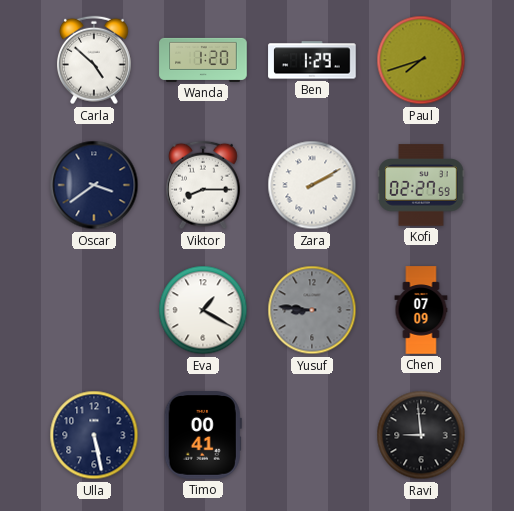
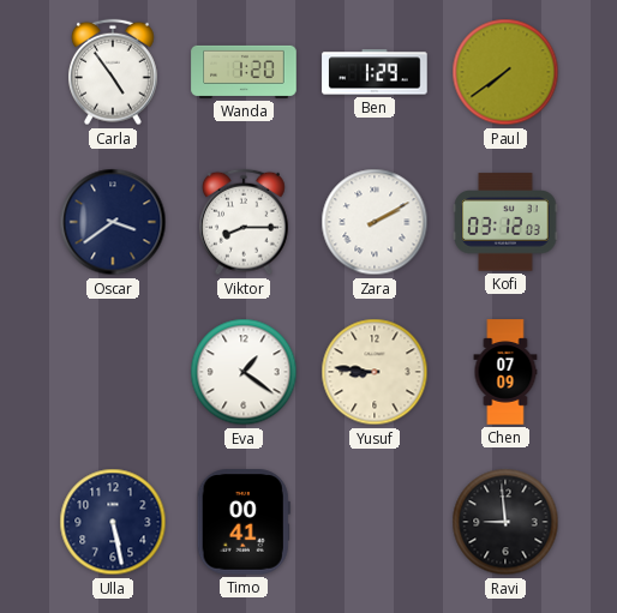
Carla: 4:52 -> 4:54
Paul: 7:42 -> 7:39
Kofi: 02:27 -> 03:12
Eva: 1:20 -> 1:21
Yusuf dial: grey -> cream
